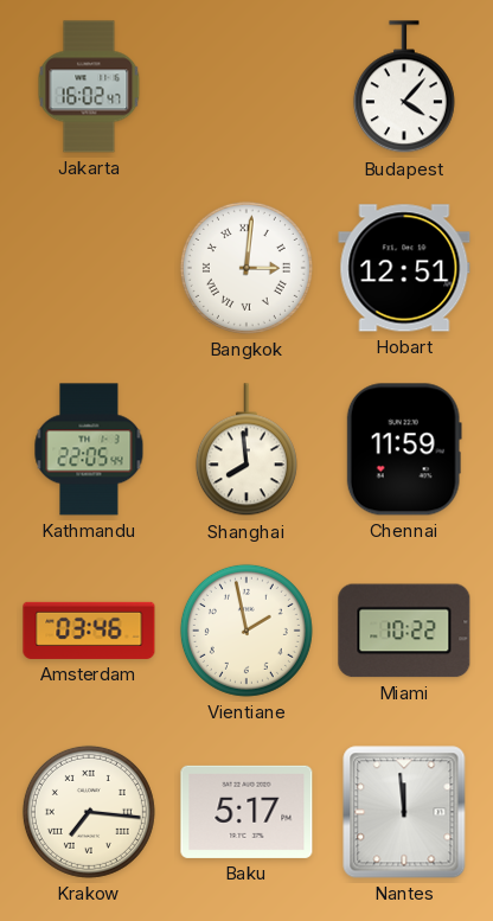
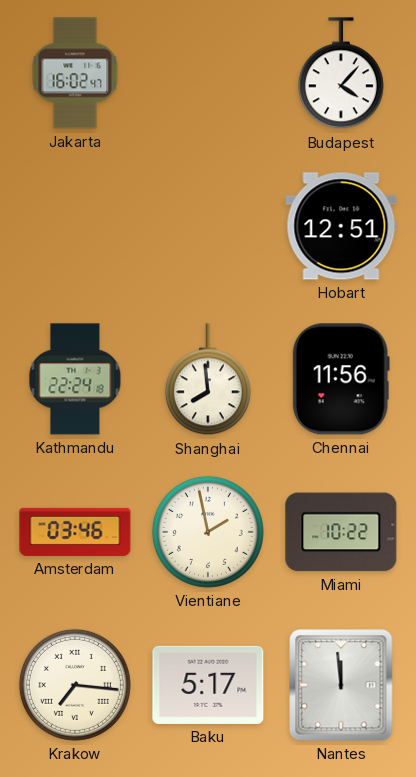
Bangkok: 3:01 -> none
Kathmandu: 22:05 -> 22:24
Chennai: 11:59 -> 11:56
